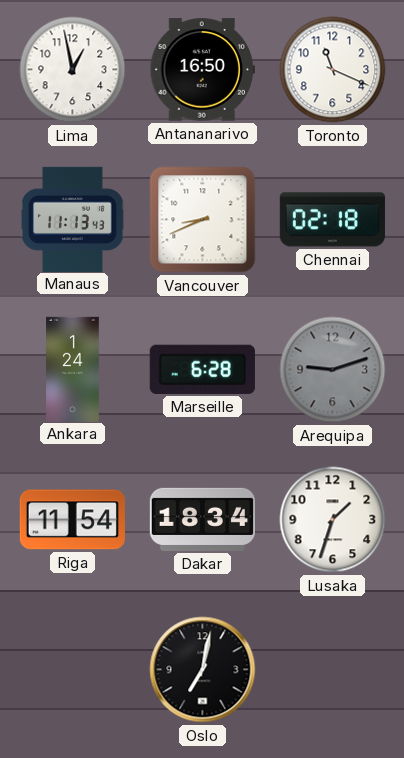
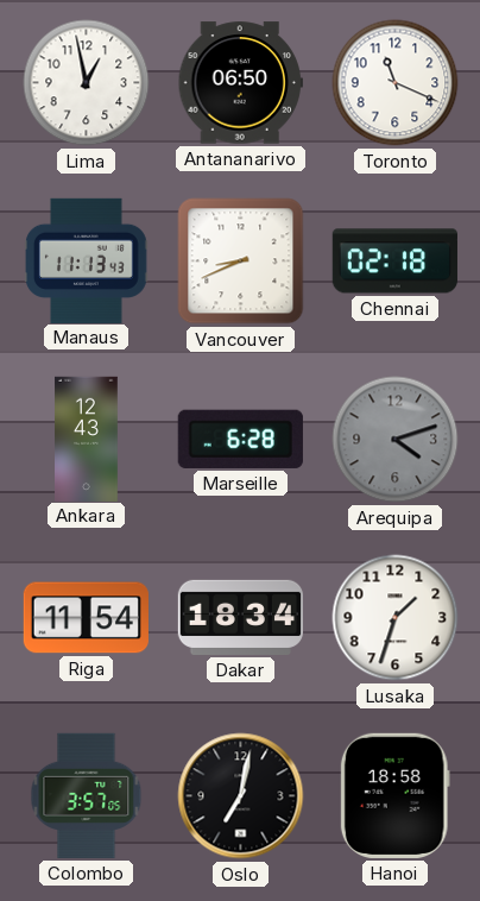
Antananarivo: 16:50 -> 06:50
Ankara: 1:24 -> 12:43
Arequipa: 9:12 -> 4:12
Colombo: none -> 3:57
Hanoi: none -> 18:58
